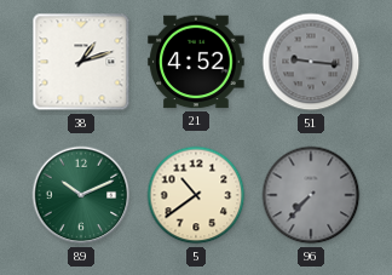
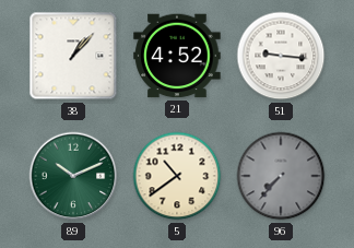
38: 1:12 -> 1:07
51 dial: grey -> white
